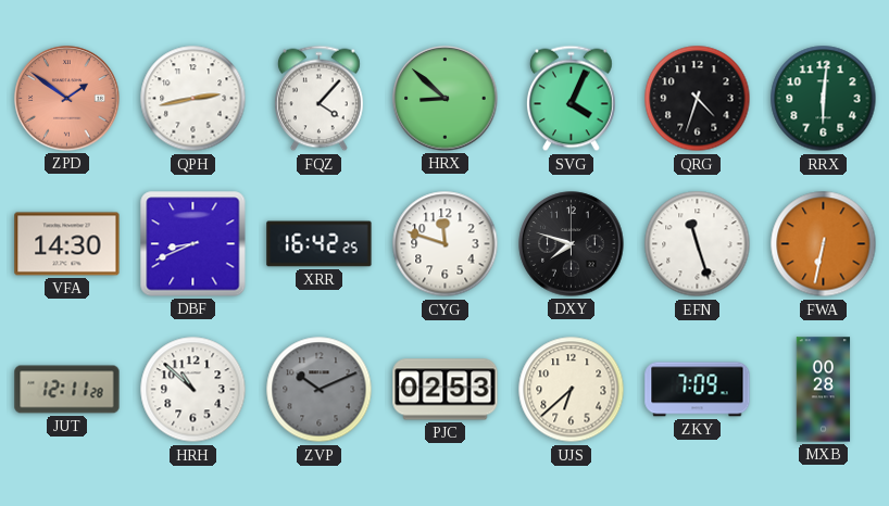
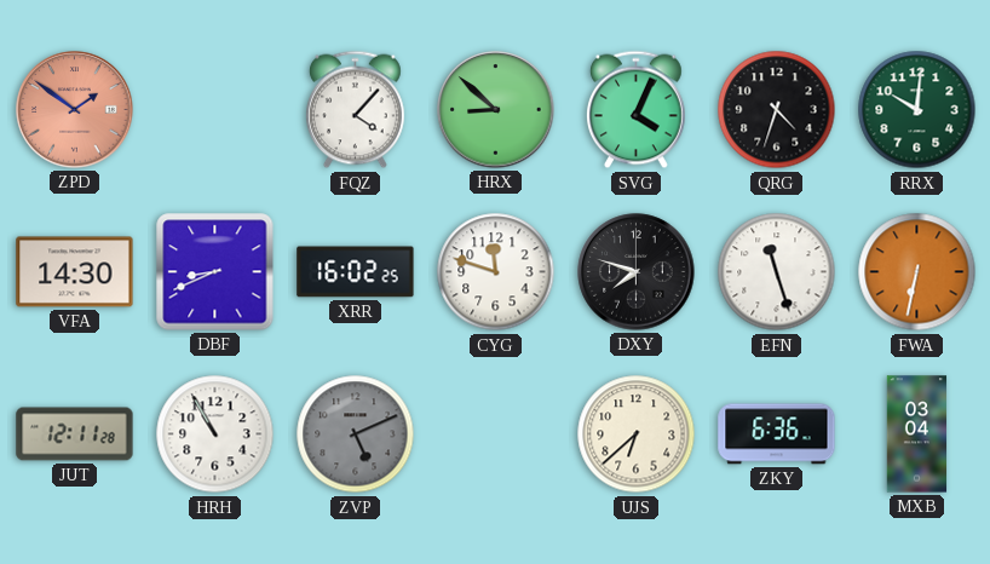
QPH: 2:43 -> none
RRX: 6:01 -> 10:01
XRR: 16:42 -> 16:02
HRH: 10:52 -> 10:55
ZVP: 10:11 -> 5:11
PJC: 02:53 -> none
ZKY: 7:09 -> 6:36
MXB: 00:28 -> 03:04
